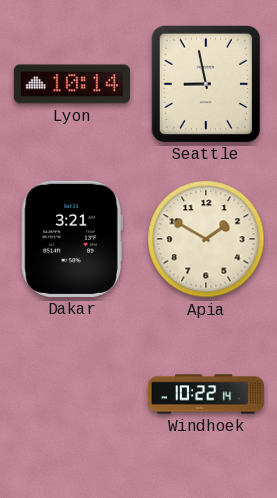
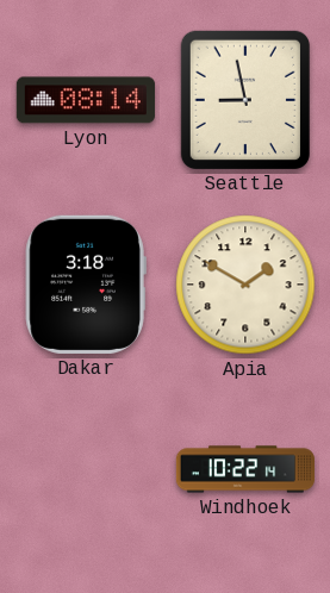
Lyon: 10:14 -> 08:14
Dakar: 3:21 -> 3:18
